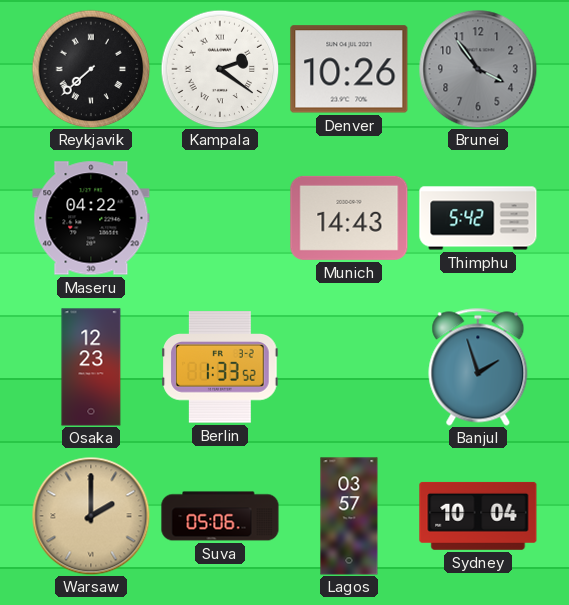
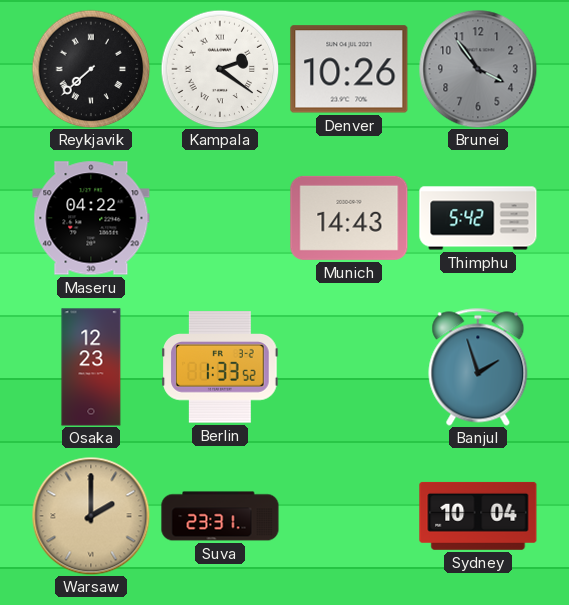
Suva: 05:06 -> 23:31
Lagos: 03:57 -> none
